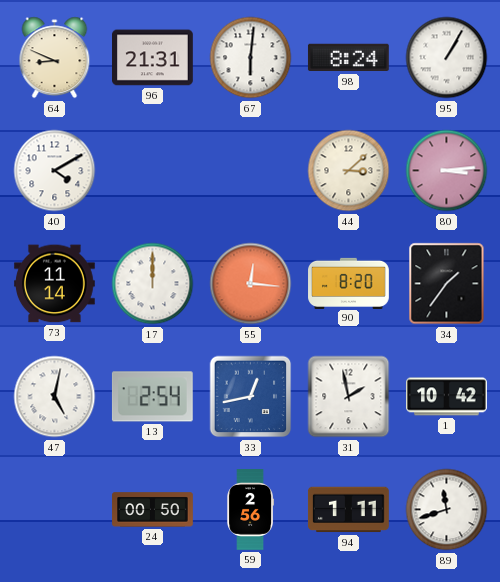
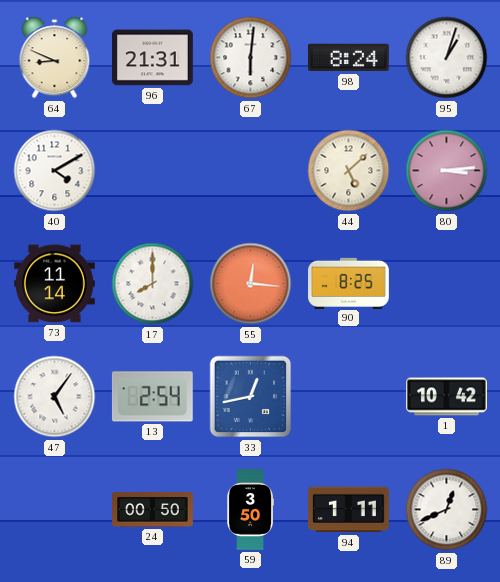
95: 1:05 -> 1:03
44: 3:08 -> 5:08
17: 12:00 -> 8:00
90: 8:20 -> 8:25
34: 1:36 -> none
47: 5:02 -> 5:06
31: 1:58 -> none
59: 2:56 -> 3:50
89: 11:42 -> 12:41
